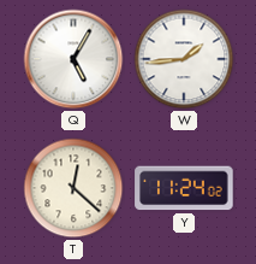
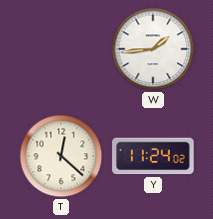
Q: 5:05 -> none
